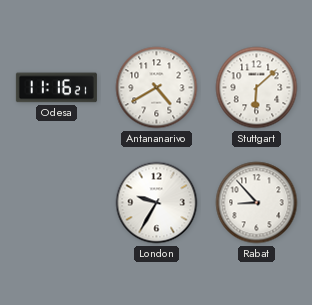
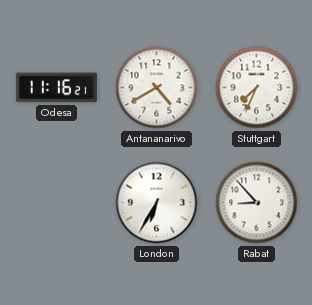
Stuttgart: 6:08 -> 7:34
London: 9:35 -> 6:35
